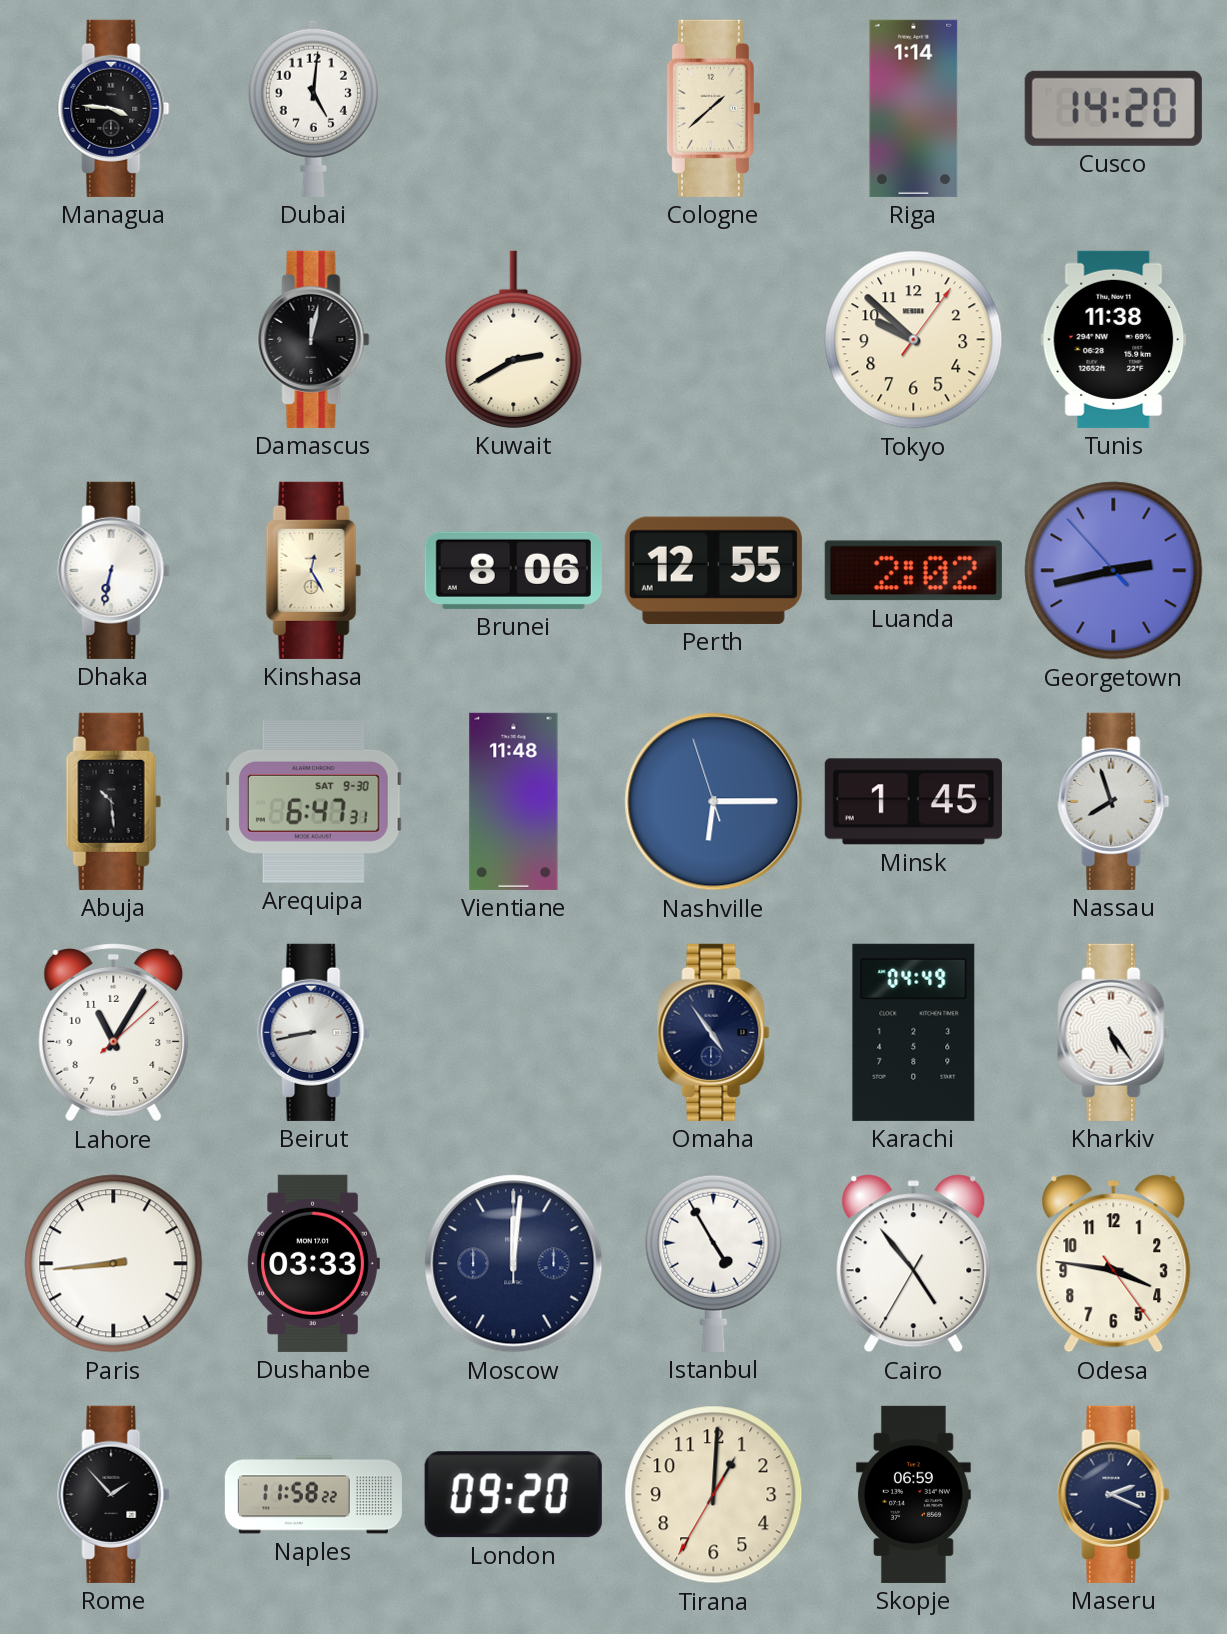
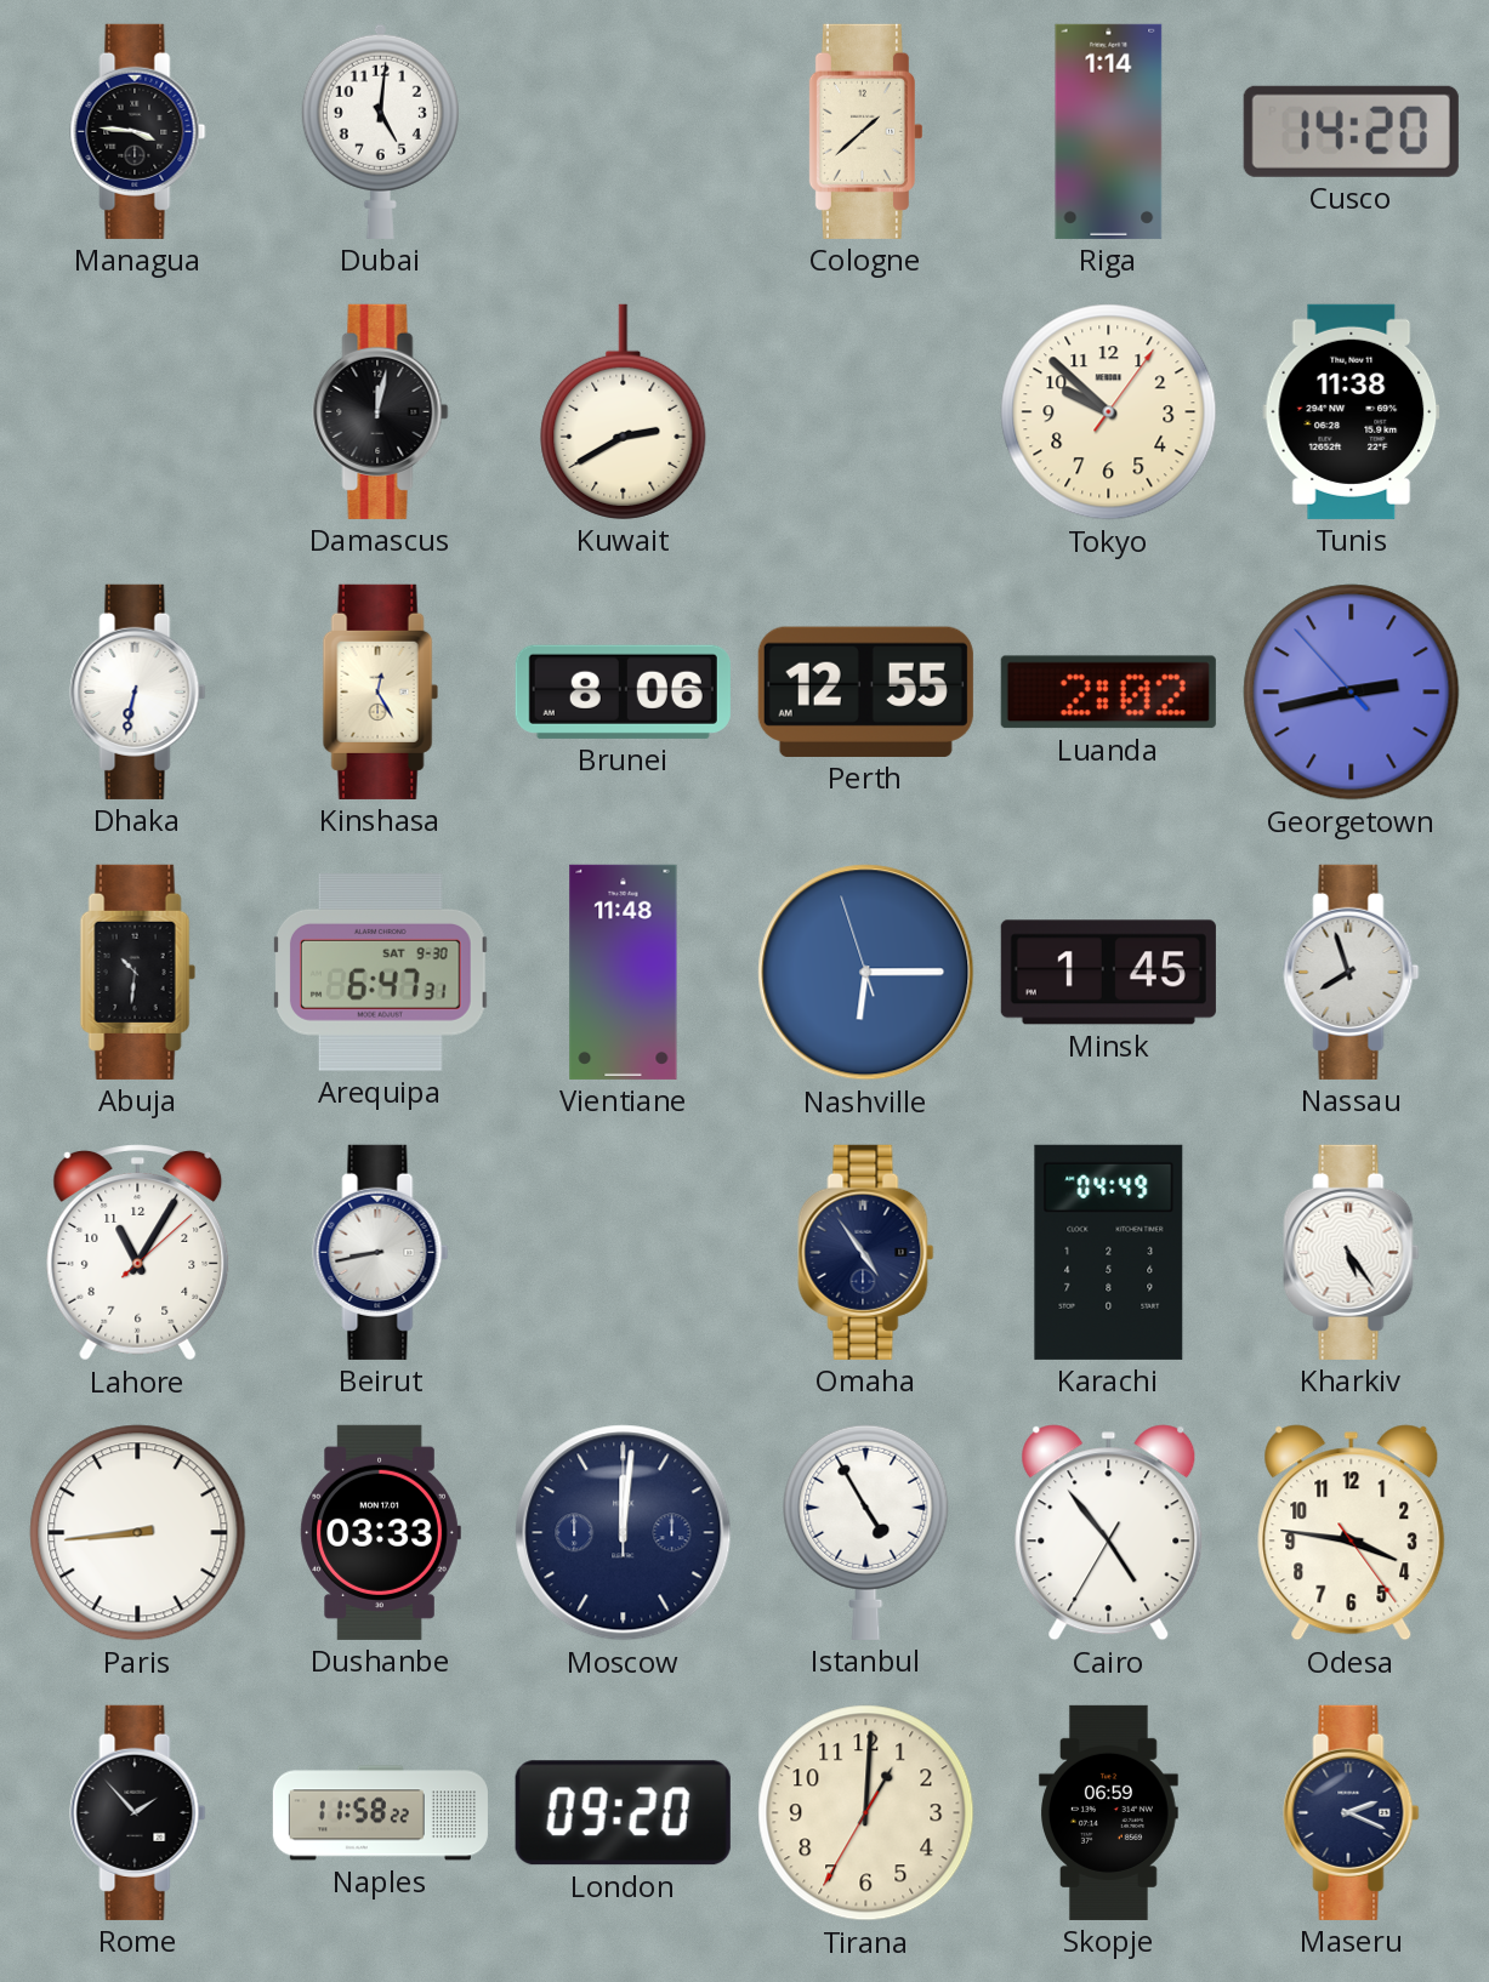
Abuja: 10:29 -> 10:31
